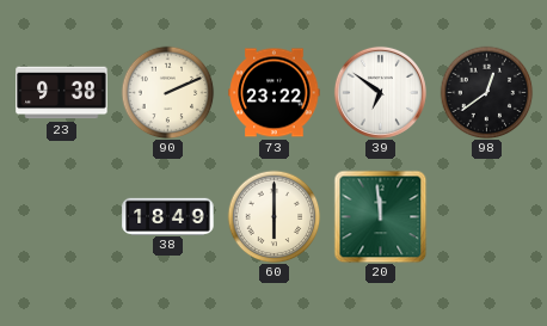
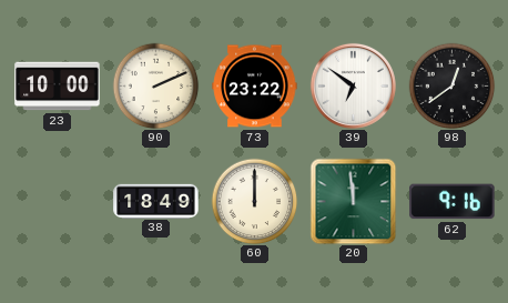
23: 9:38 -> 10:00
60: 6:00 -> 12:00
62: none -> 9:16
